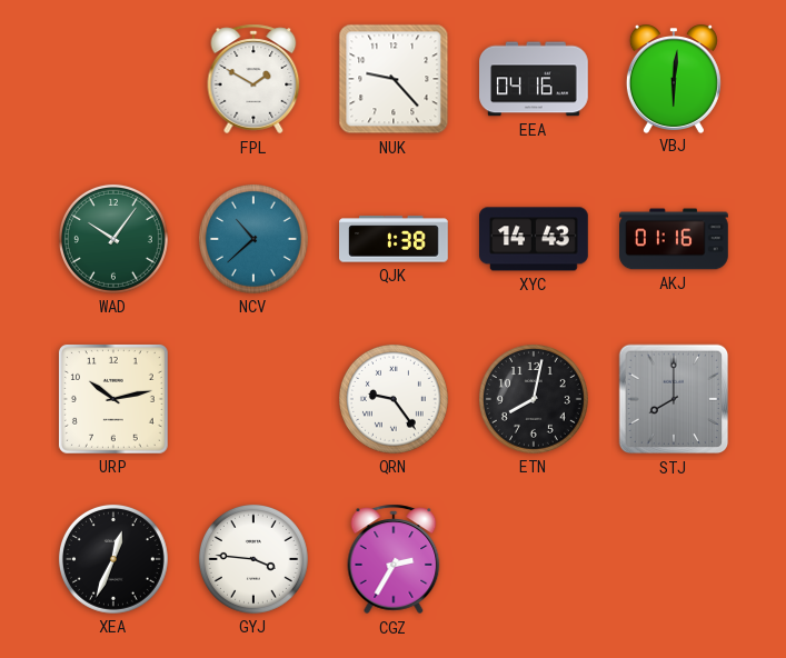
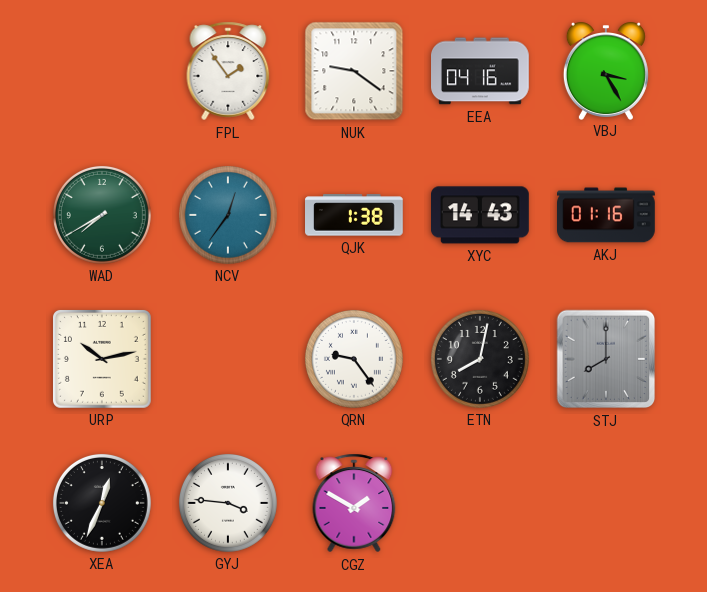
FPL: 1:50 -> 1:54
NUK: 9:23 -> 9:21
VBJ: 6:01 -> 3:25
WAD: 10:06 -> 7:40
NCV: 10:38 -> 12:36
CGZ: 2:35 -> 1:50
